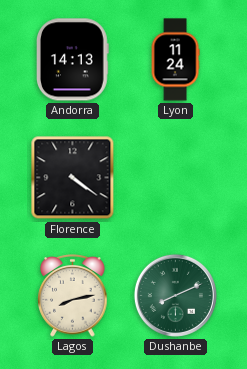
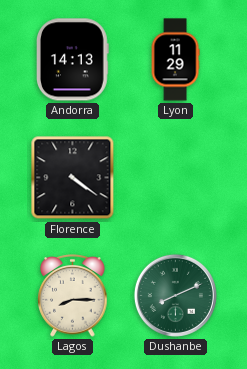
Lyon: 11:24 -> 11:29
Lagos: 8:13 -> 8:15
